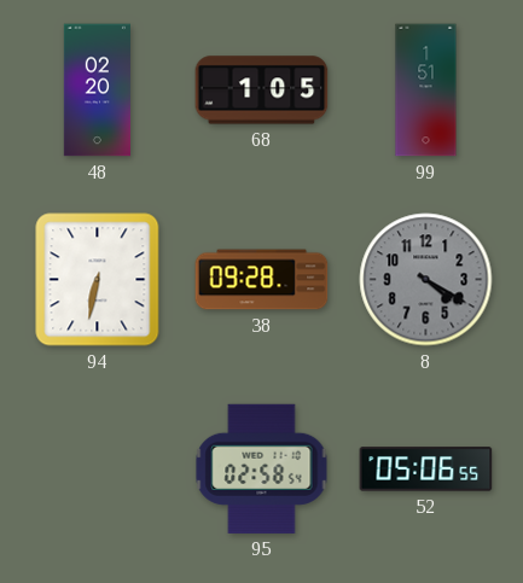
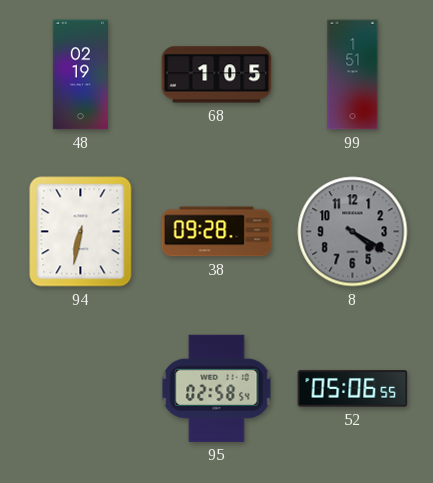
48: 02:20 -> 02:19
